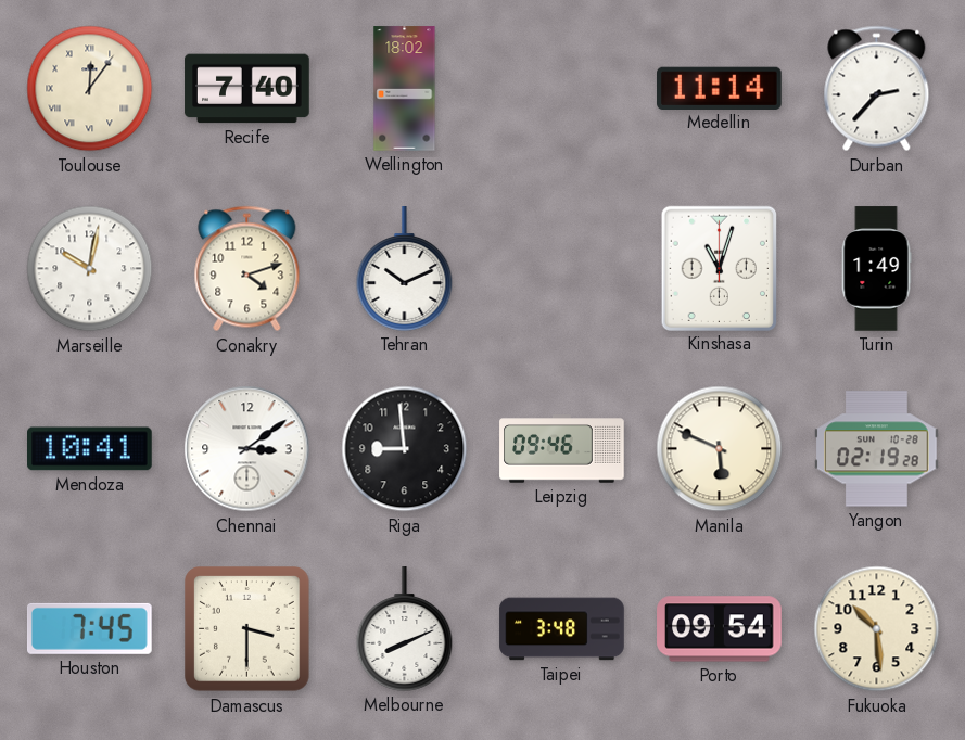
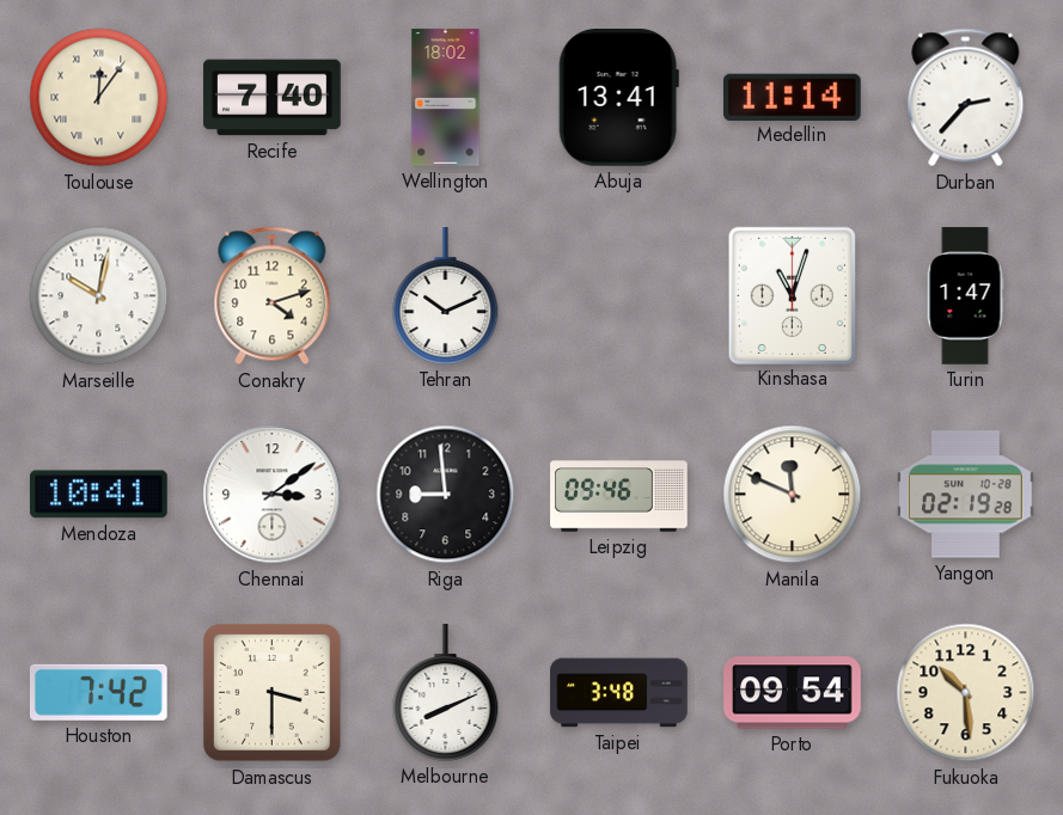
Abuja: none -> 13:41
Turin: 1:49 -> 1:47
Manila: 5:49 -> 11:49
Houston: 7:45 -> 7:42
